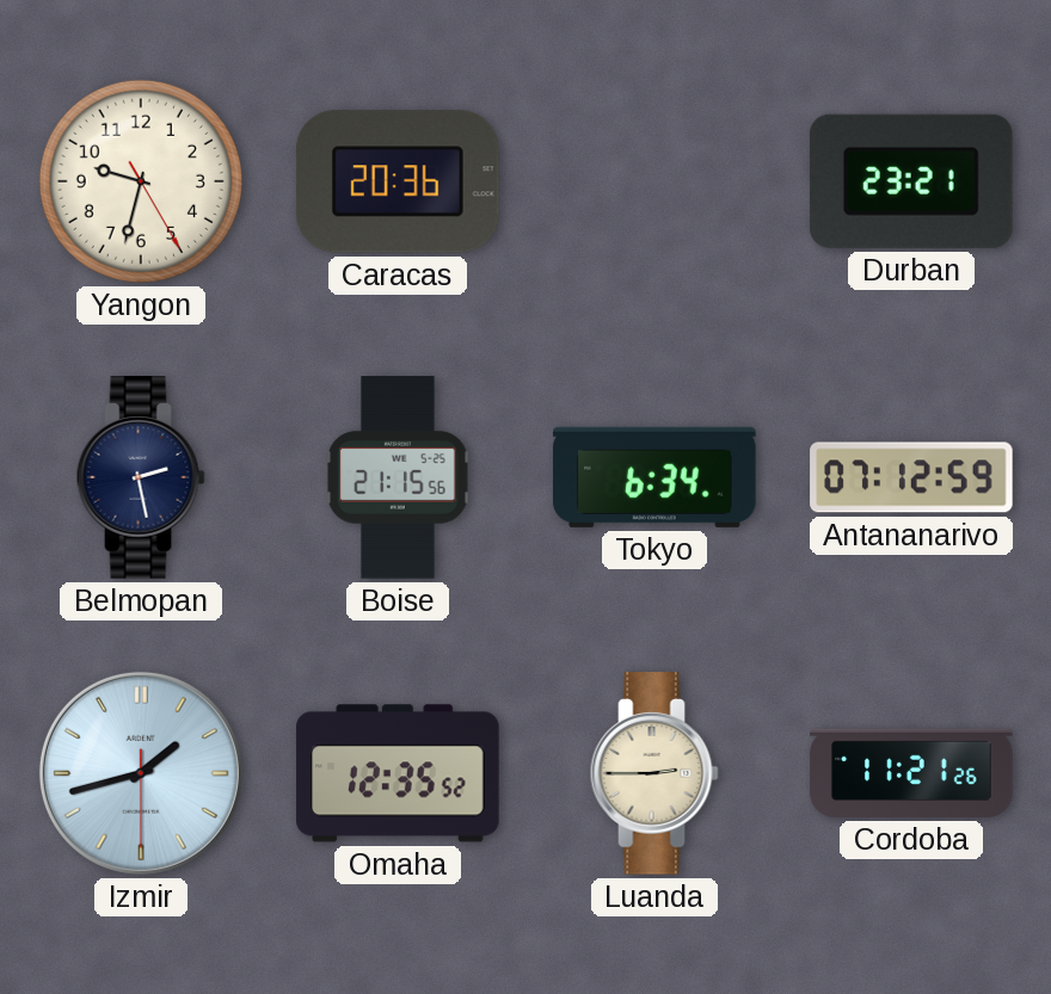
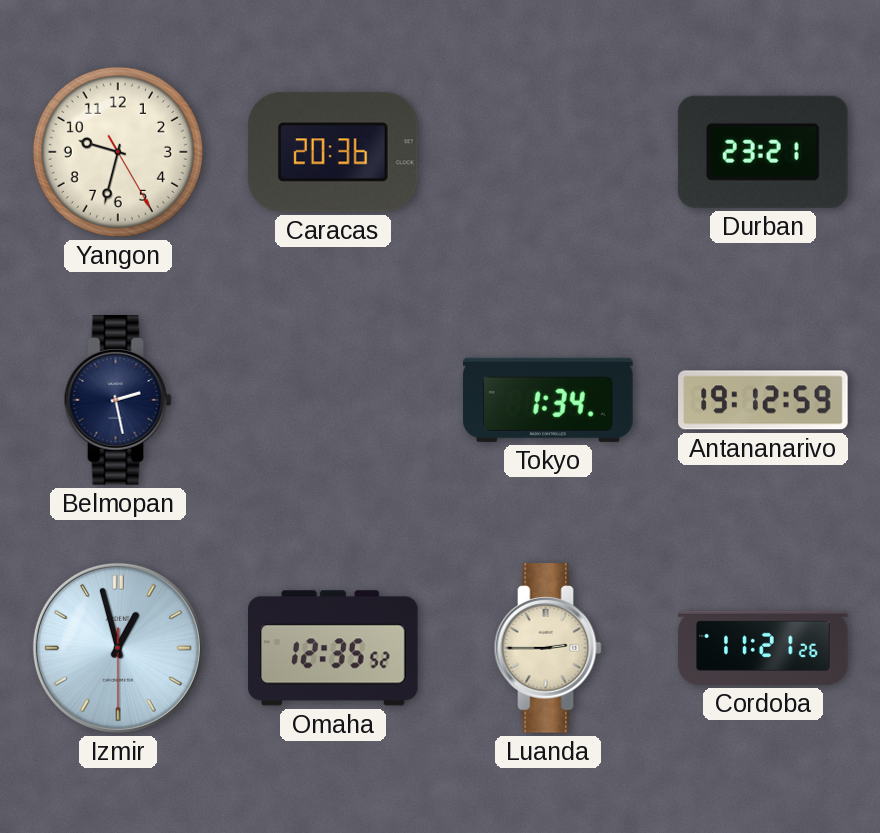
Boise: 21:15 -> none
Tokyo: 6:34 -> 1:34
Antananarivo: 07:12 -> 19:12
Izmir: 1:42 -> 12:57
